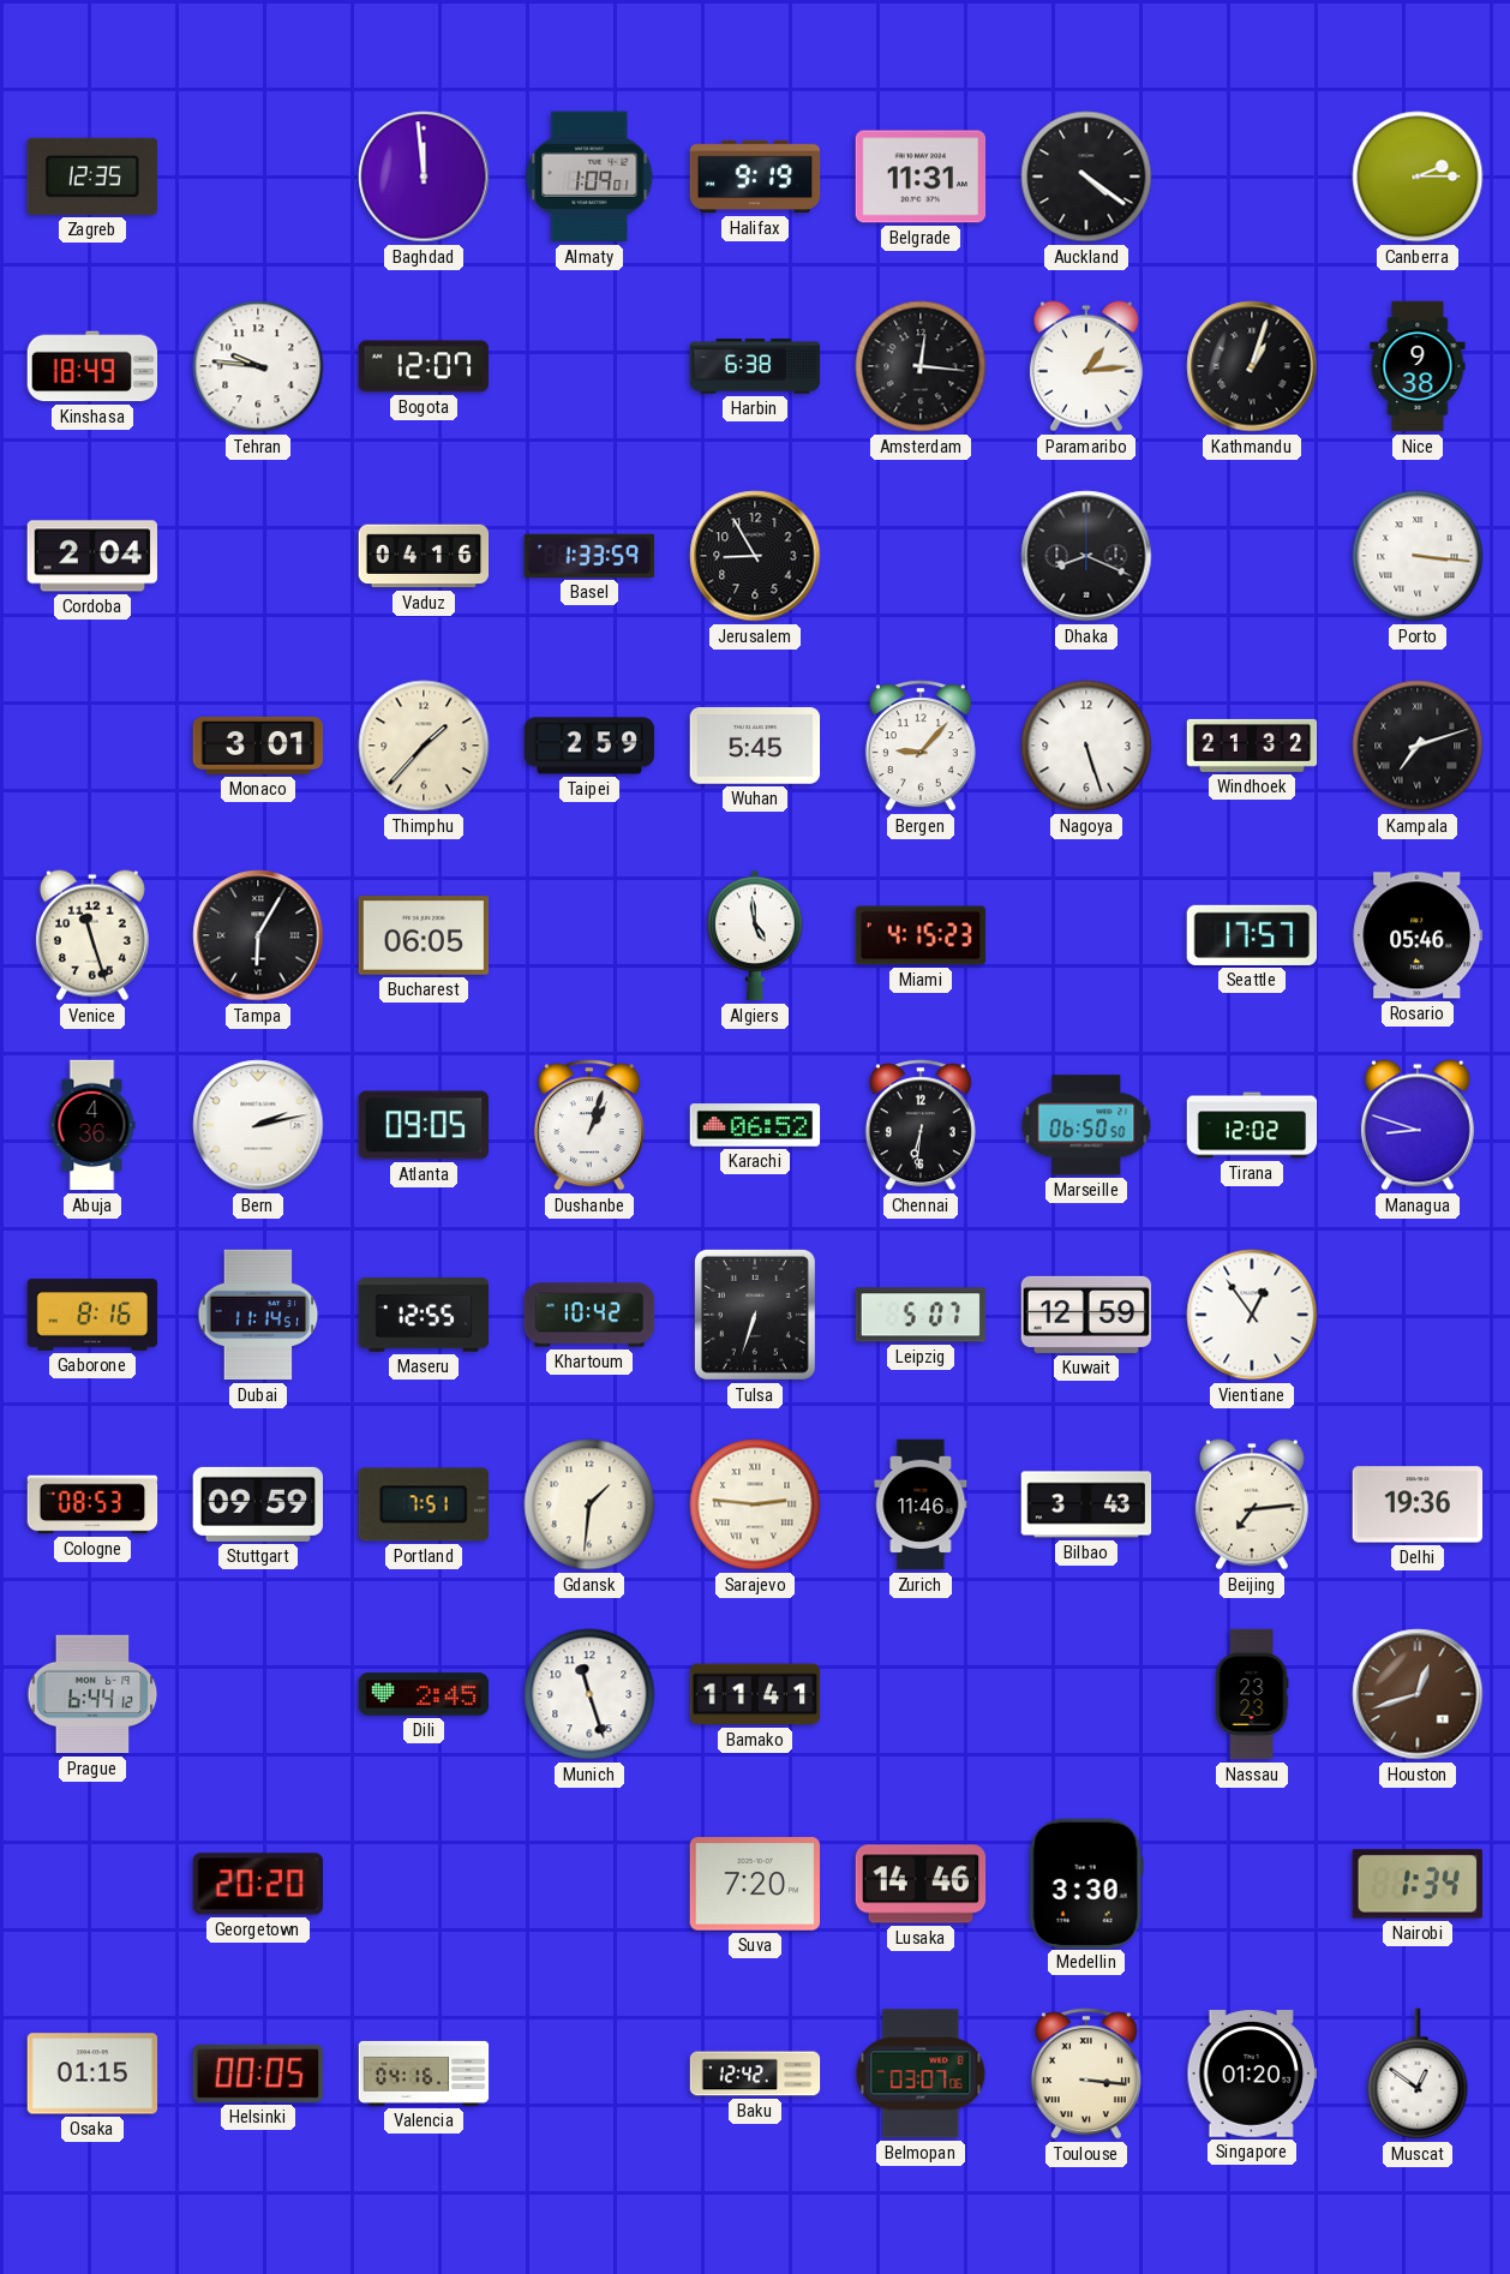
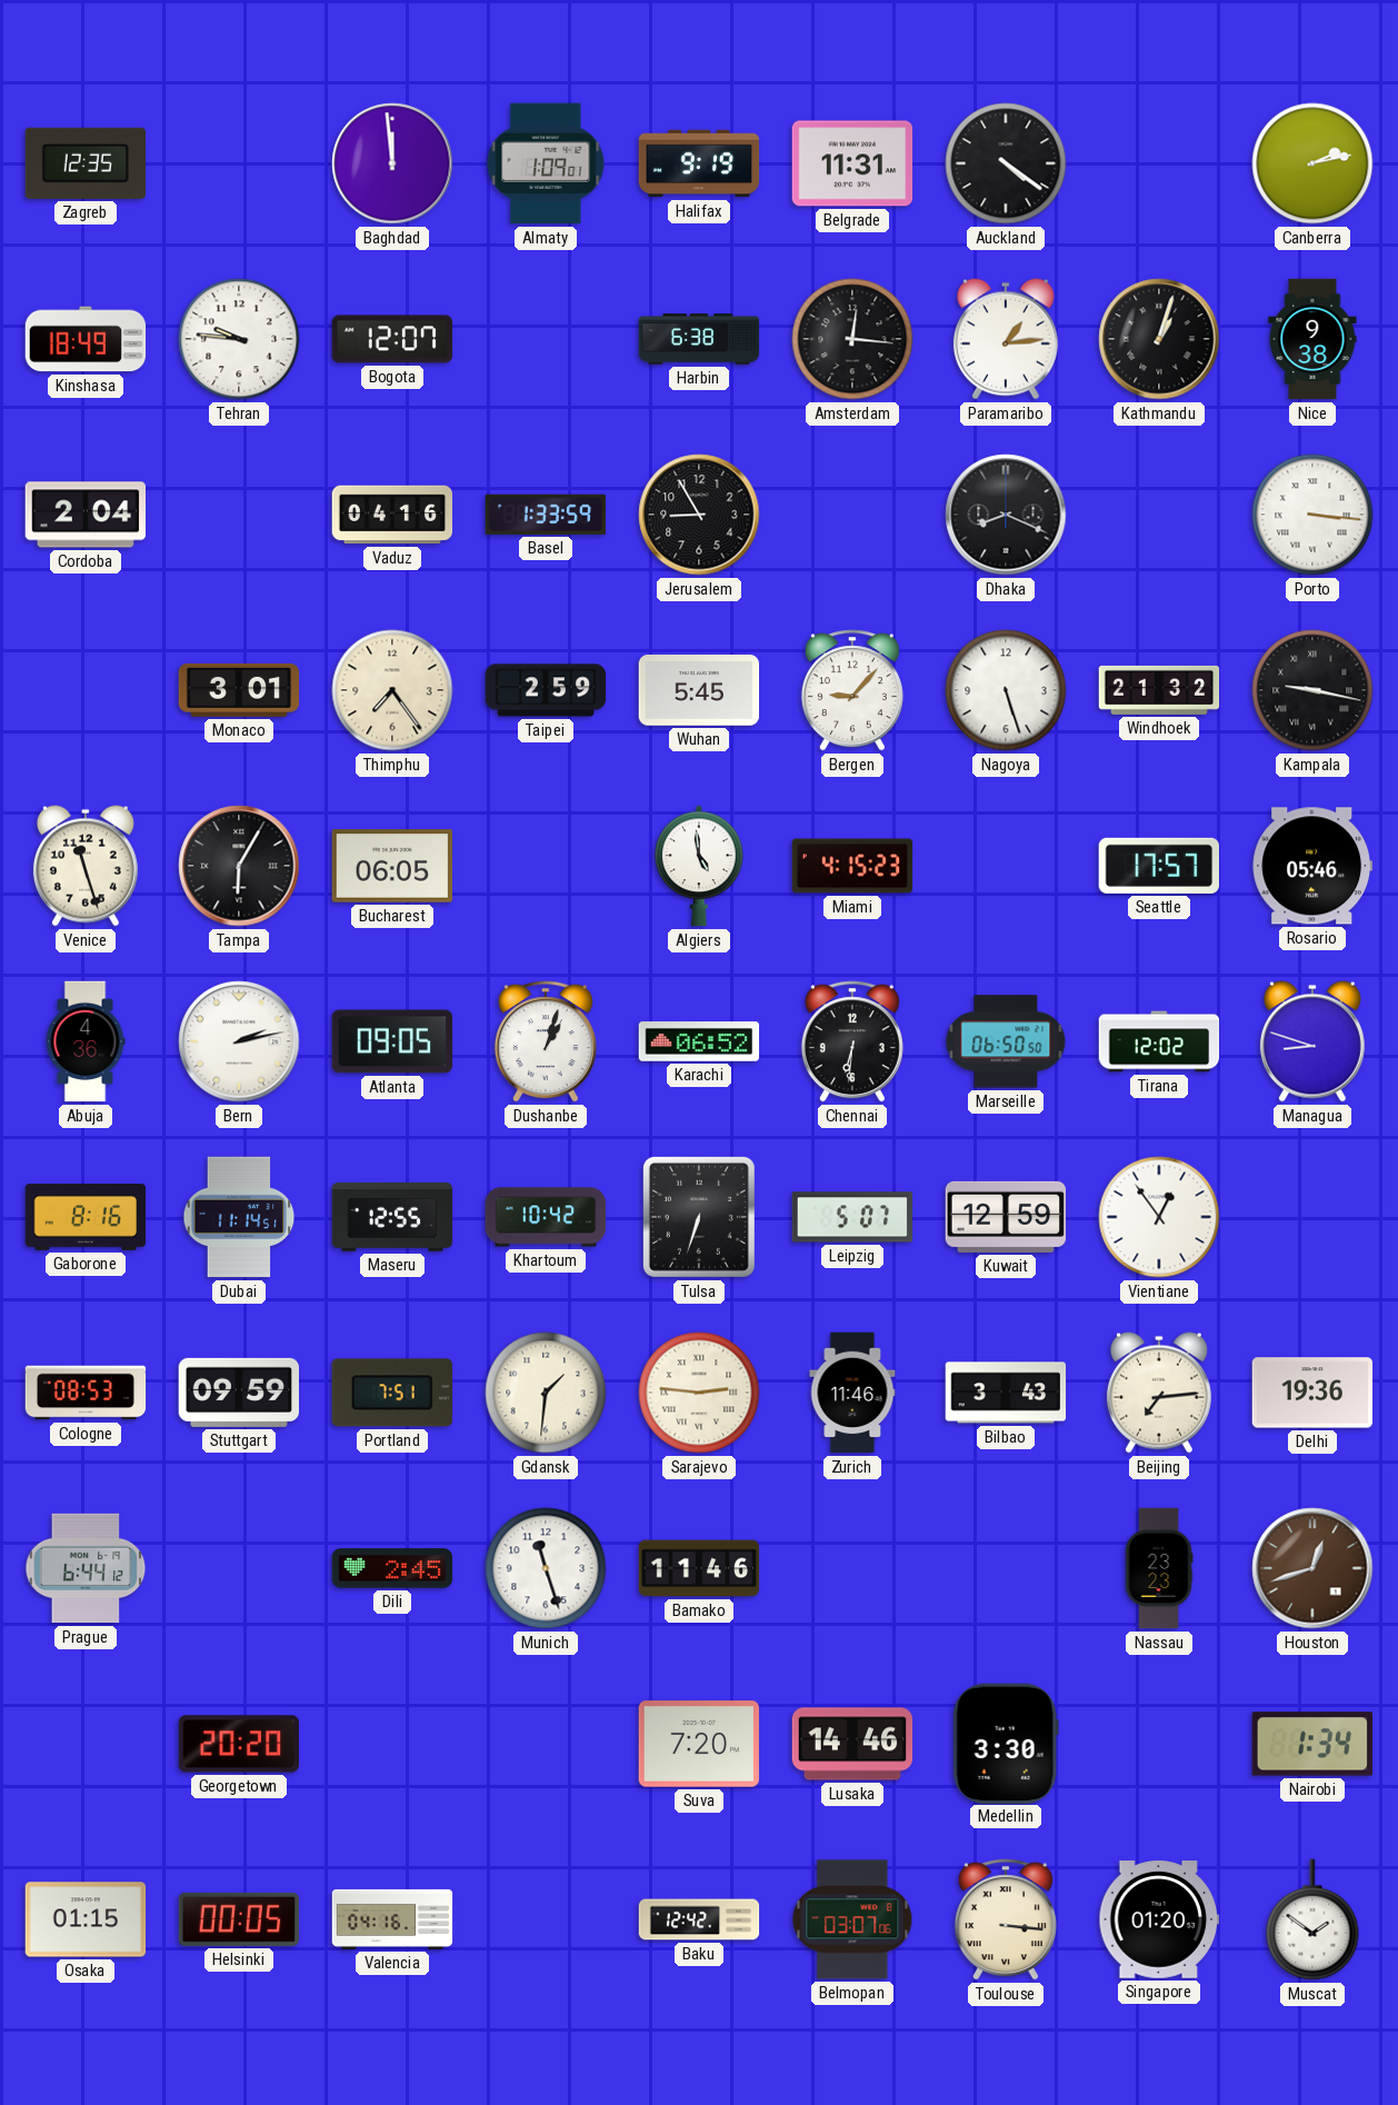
Canberra: 2:15 -> 2:13
Thimphu: 1:37 -> 7:24
Kampala: 7:12 -> 9:17
Bamako: 11:41 -> 11:46
Muscat: 12:51 -> 1:51
